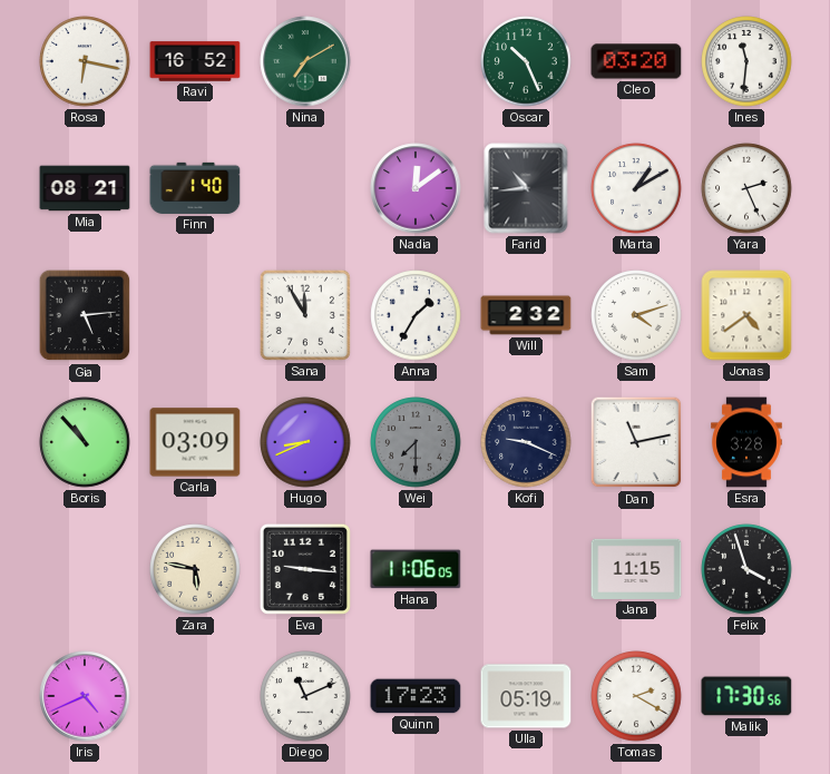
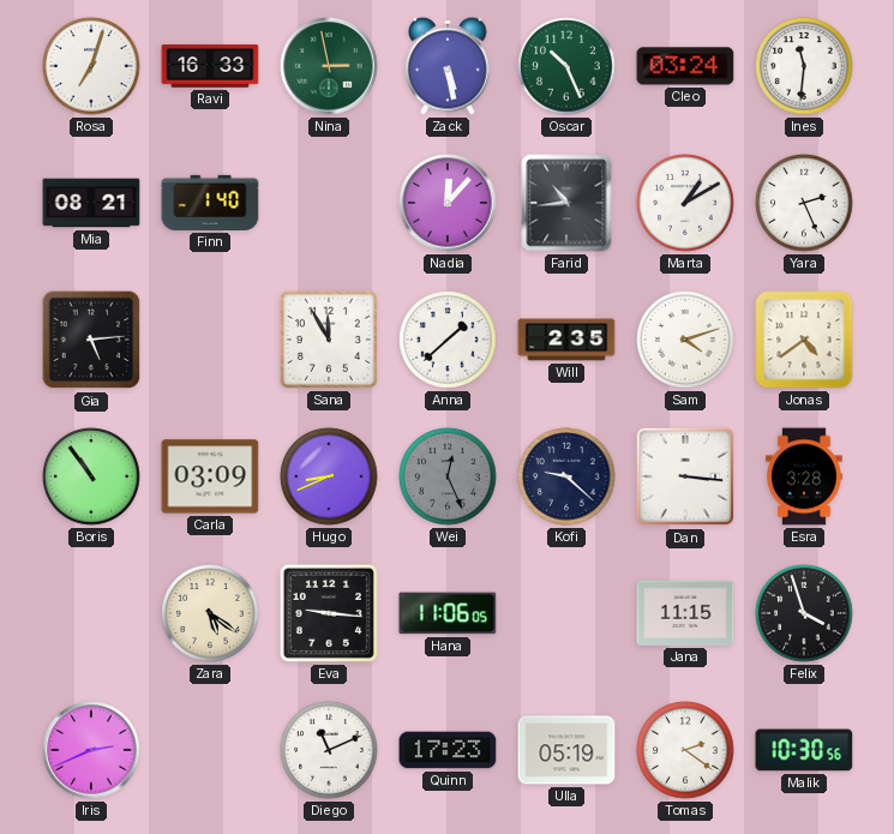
Rosa: 6:17 -> 7:03
Ravi: 16:52 -> 16:33
Nina: 7:10 -> 2:58
Zack: none -> 5:28
Cleo: 03:20 -> 03:24
Nadia: 12:09 -> 12:07
Anna: 1:35 -> 1:38
Will: 2:32 -> 2:35
Boris: 10:53 -> 10:54
Wei: 7:30 -> 12:26
Kofi: 9:19 -> 9:22
Dan: 11:13 -> 3:16
Zara: 5:47 -> 5:21
Iris: 4:41 -> 2:41
Tomas: 2:20 -> 2:21
Malik: 17:30 -> 10:30
